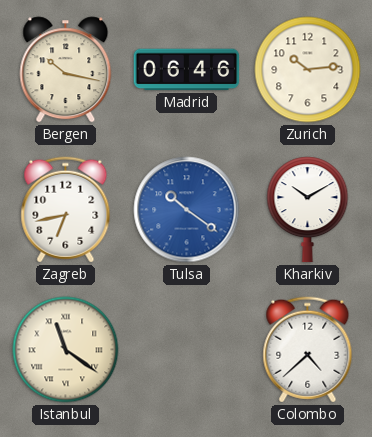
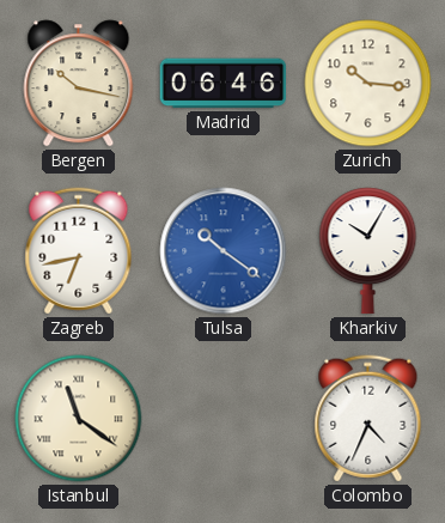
Zurich: 10:14 -> 10:16
Kharkiv: 10:10 -> 10:05
Colombo: 4:38 -> 4:34
